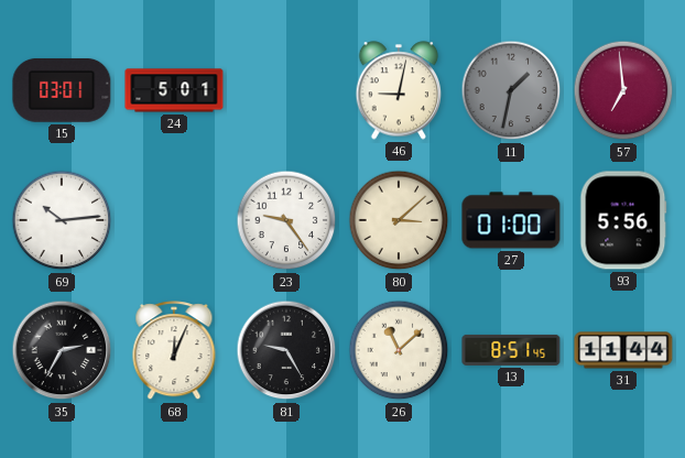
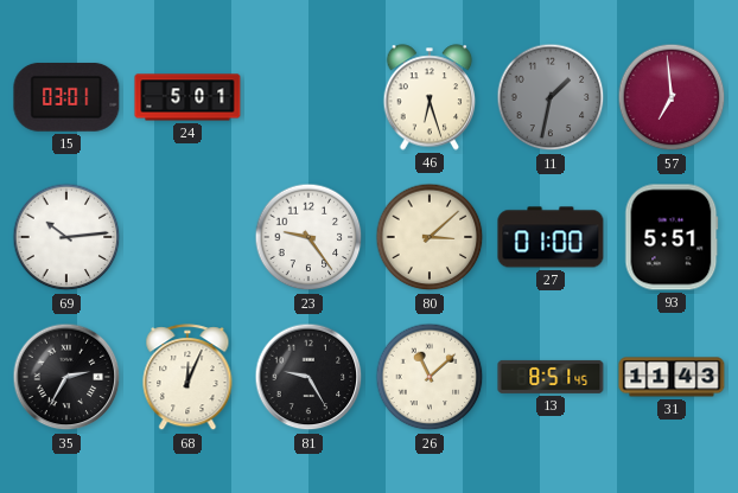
46: 9:02 -> 6:27
93: 5:56 -> 5:51
31: 11:44 -> 11:43
